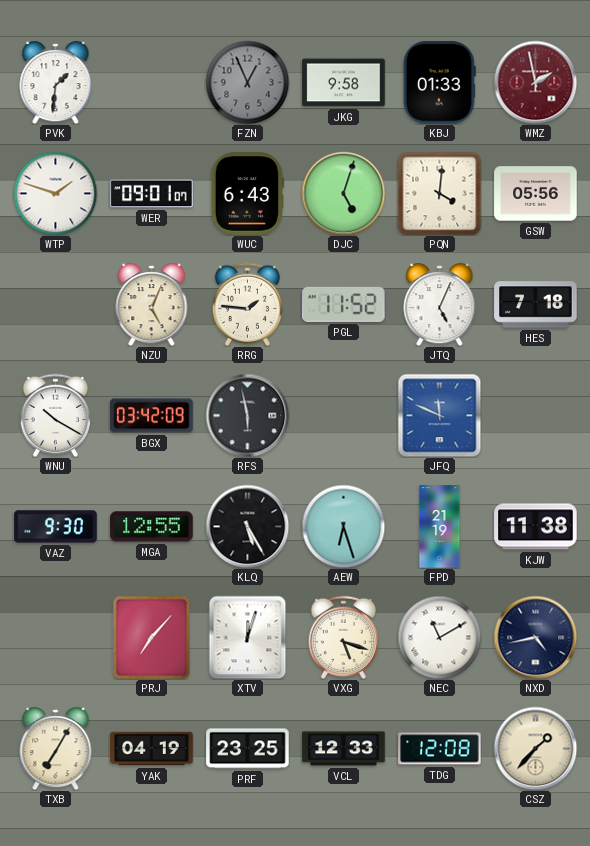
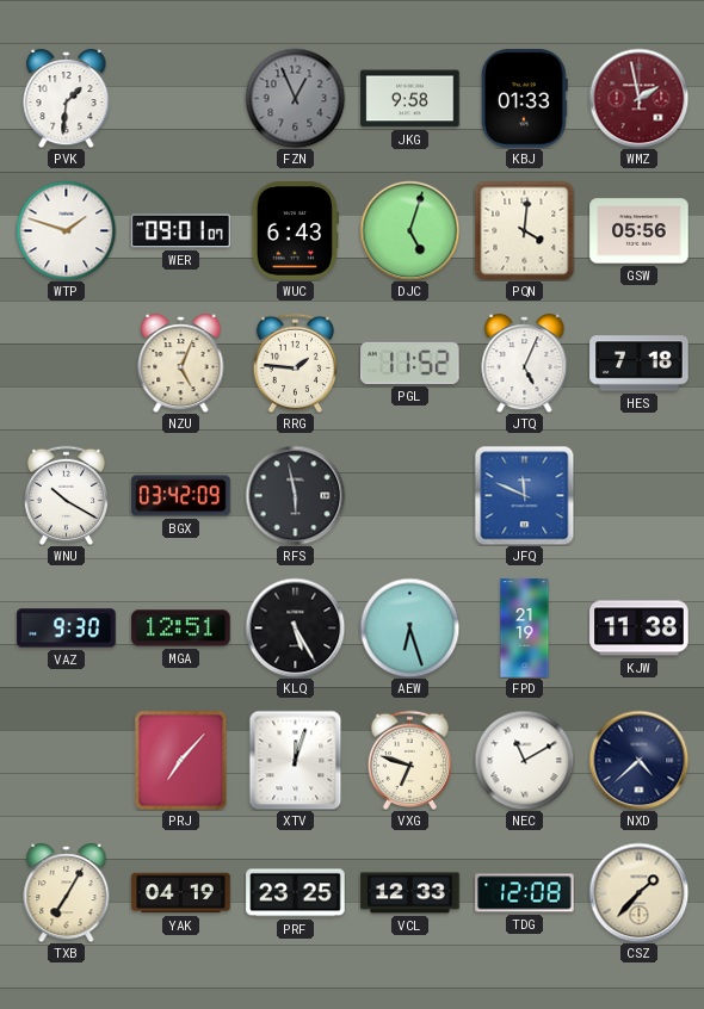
MGA: 12:55 -> 12:51
VXG: 5:18 -> 6:48
NXD: 4:43 -> 4:38
